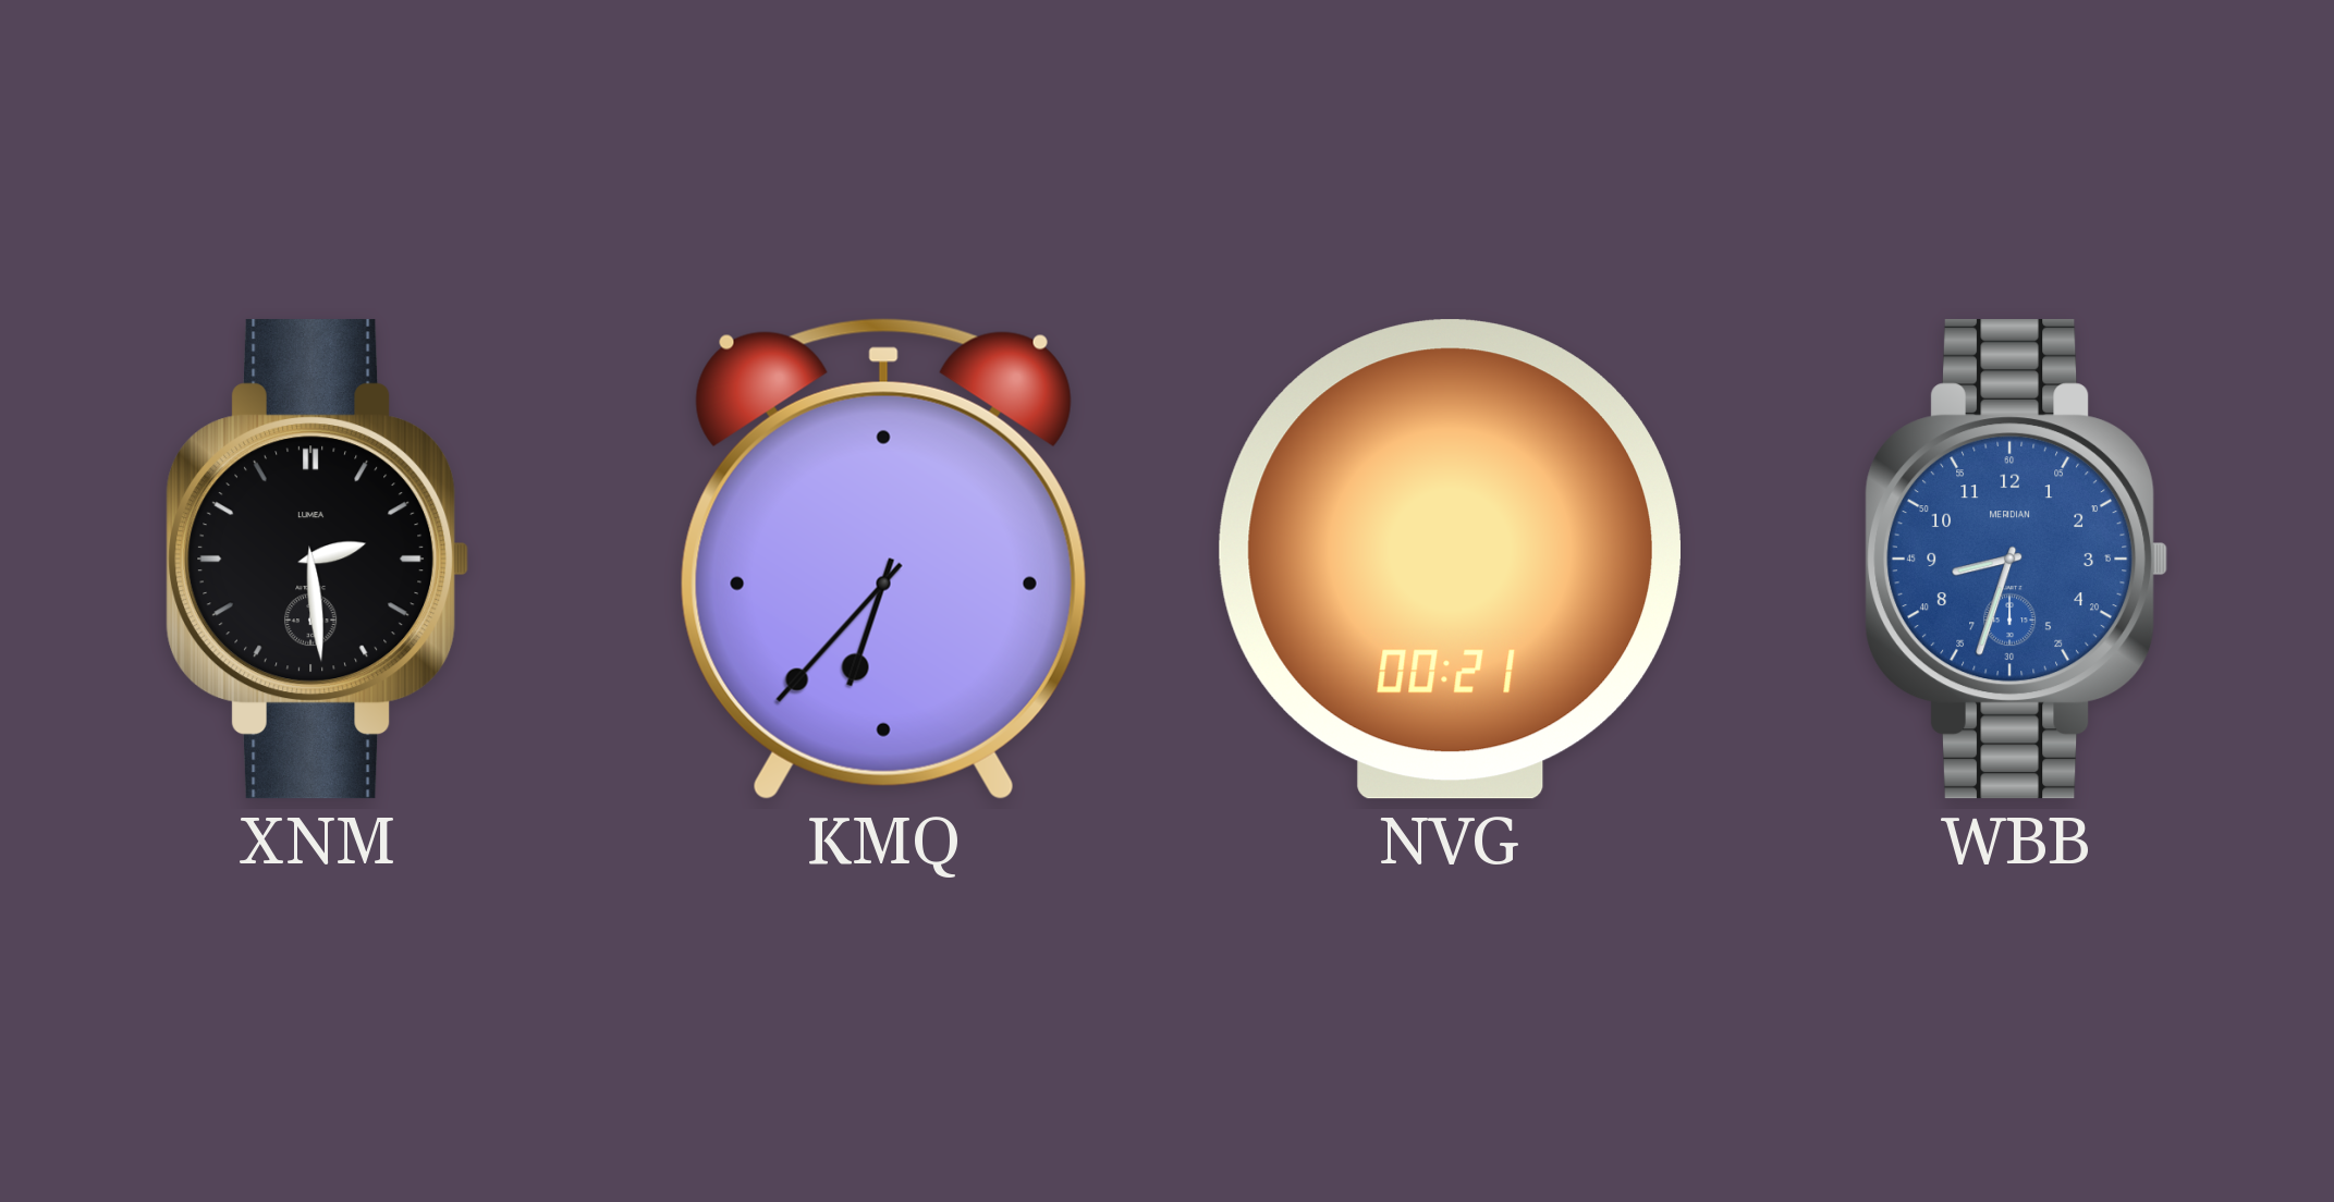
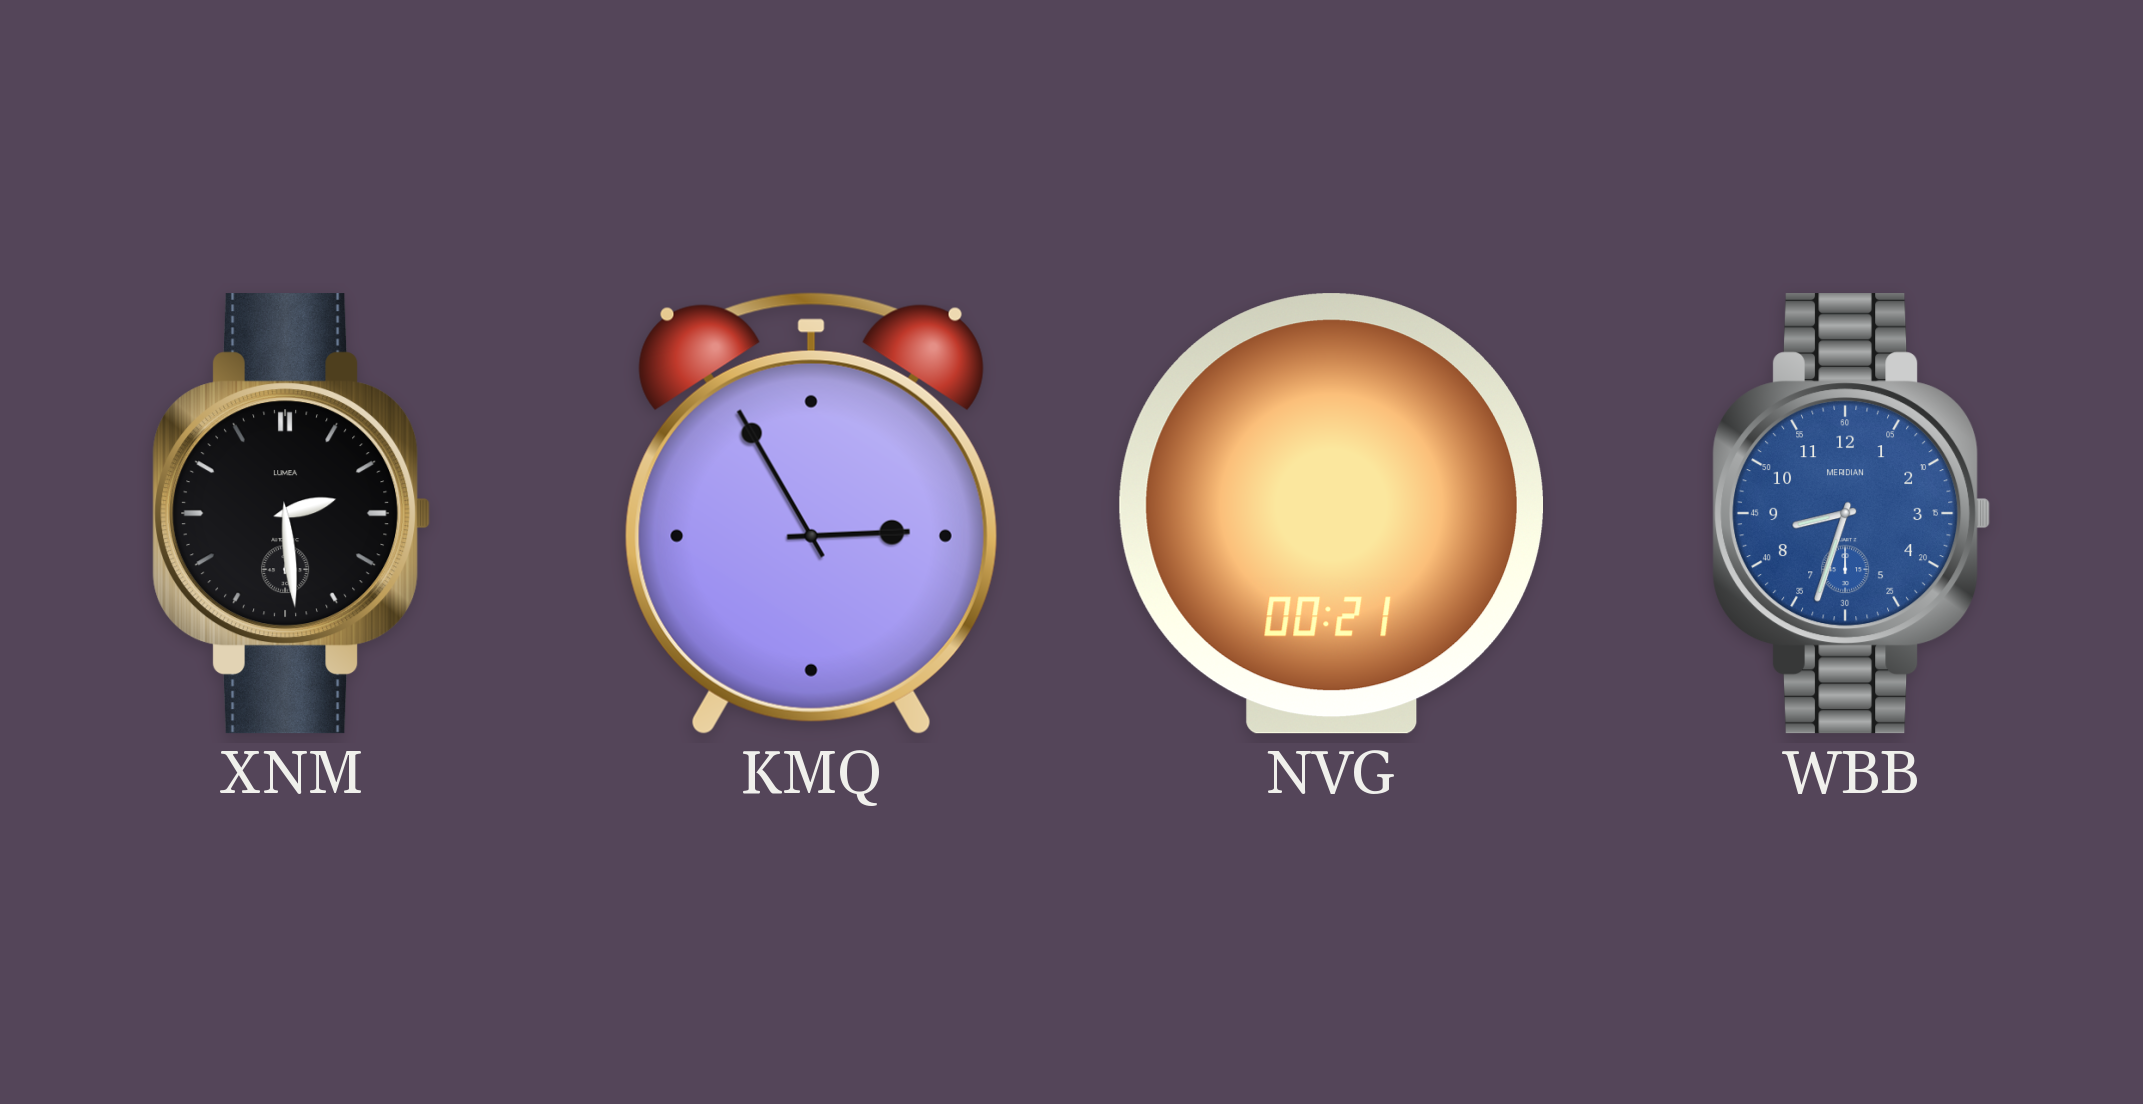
KMQ: 6:37 -> 2:55
